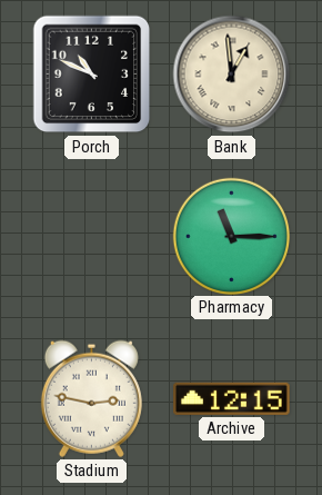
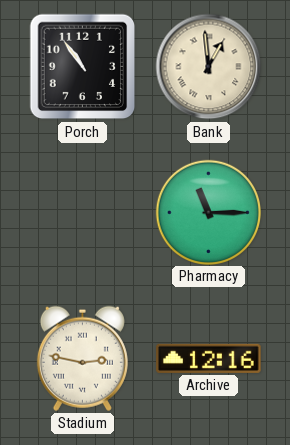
Porch: 10:49 -> 10:54
Archive: 12:15 -> 12:16
